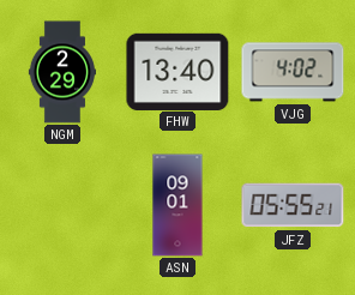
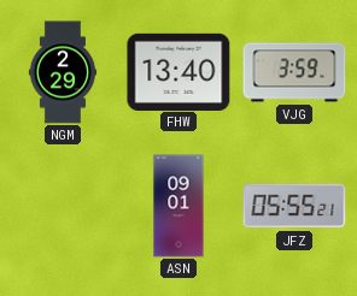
VJG: 4:02 -> 3:59
